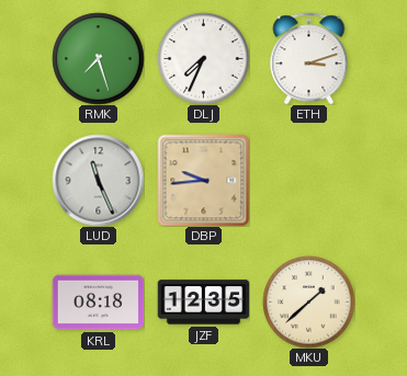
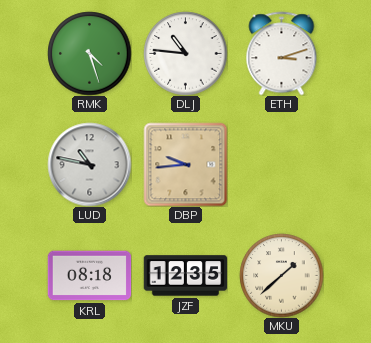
RMK: 7:27 -> 4:27
DLJ: 7:34 -> 10:46
LUD: 11:26 -> 10:47
